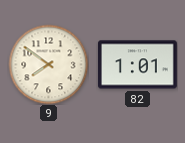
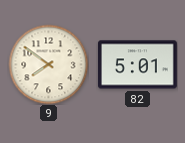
82: 1:01 -> 5:01
